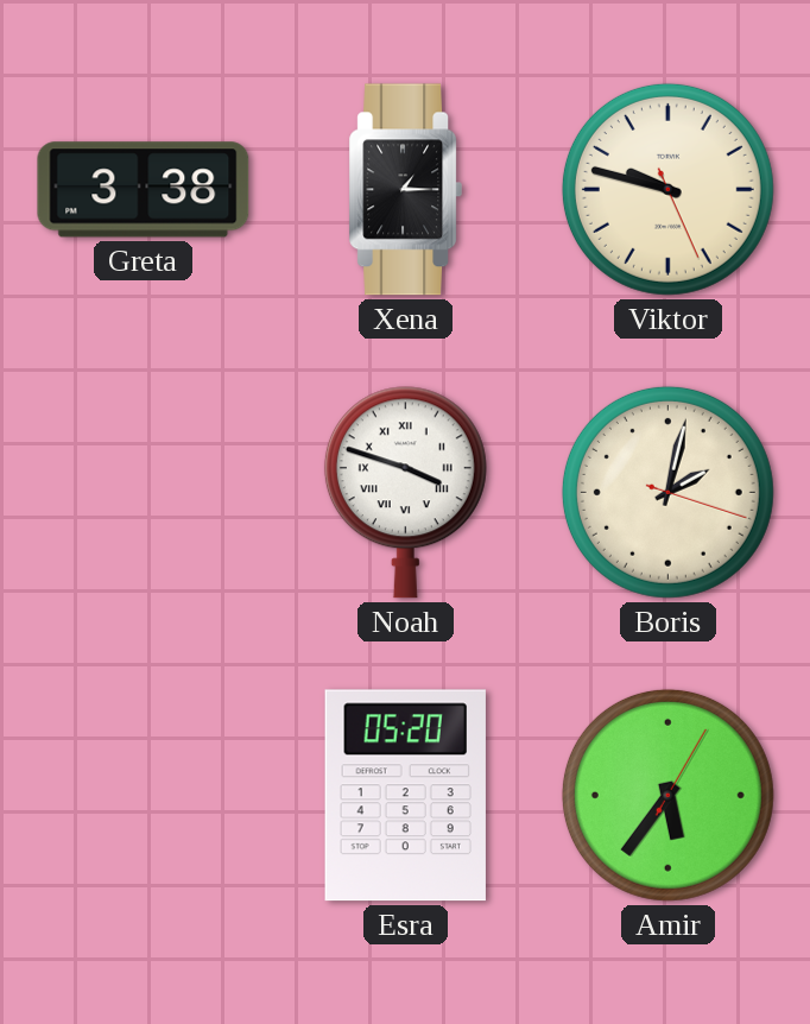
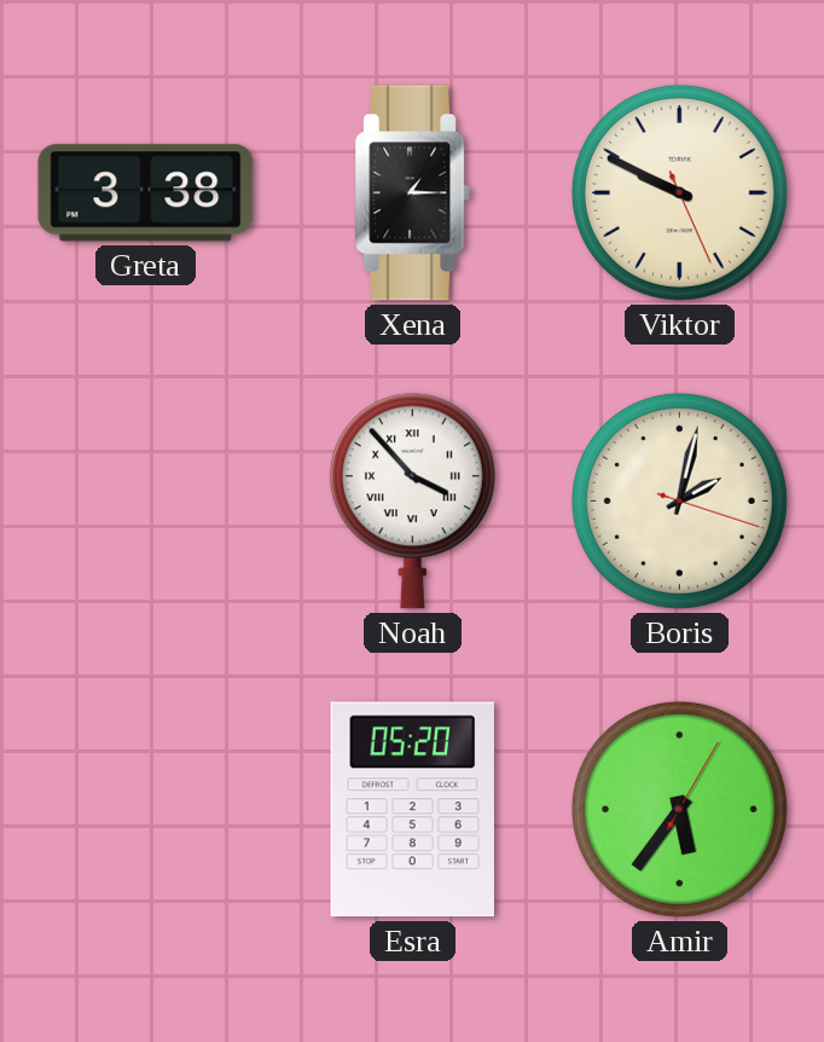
Viktor: 9:47 -> 9:49
Noah: 3:48 -> 3:53
